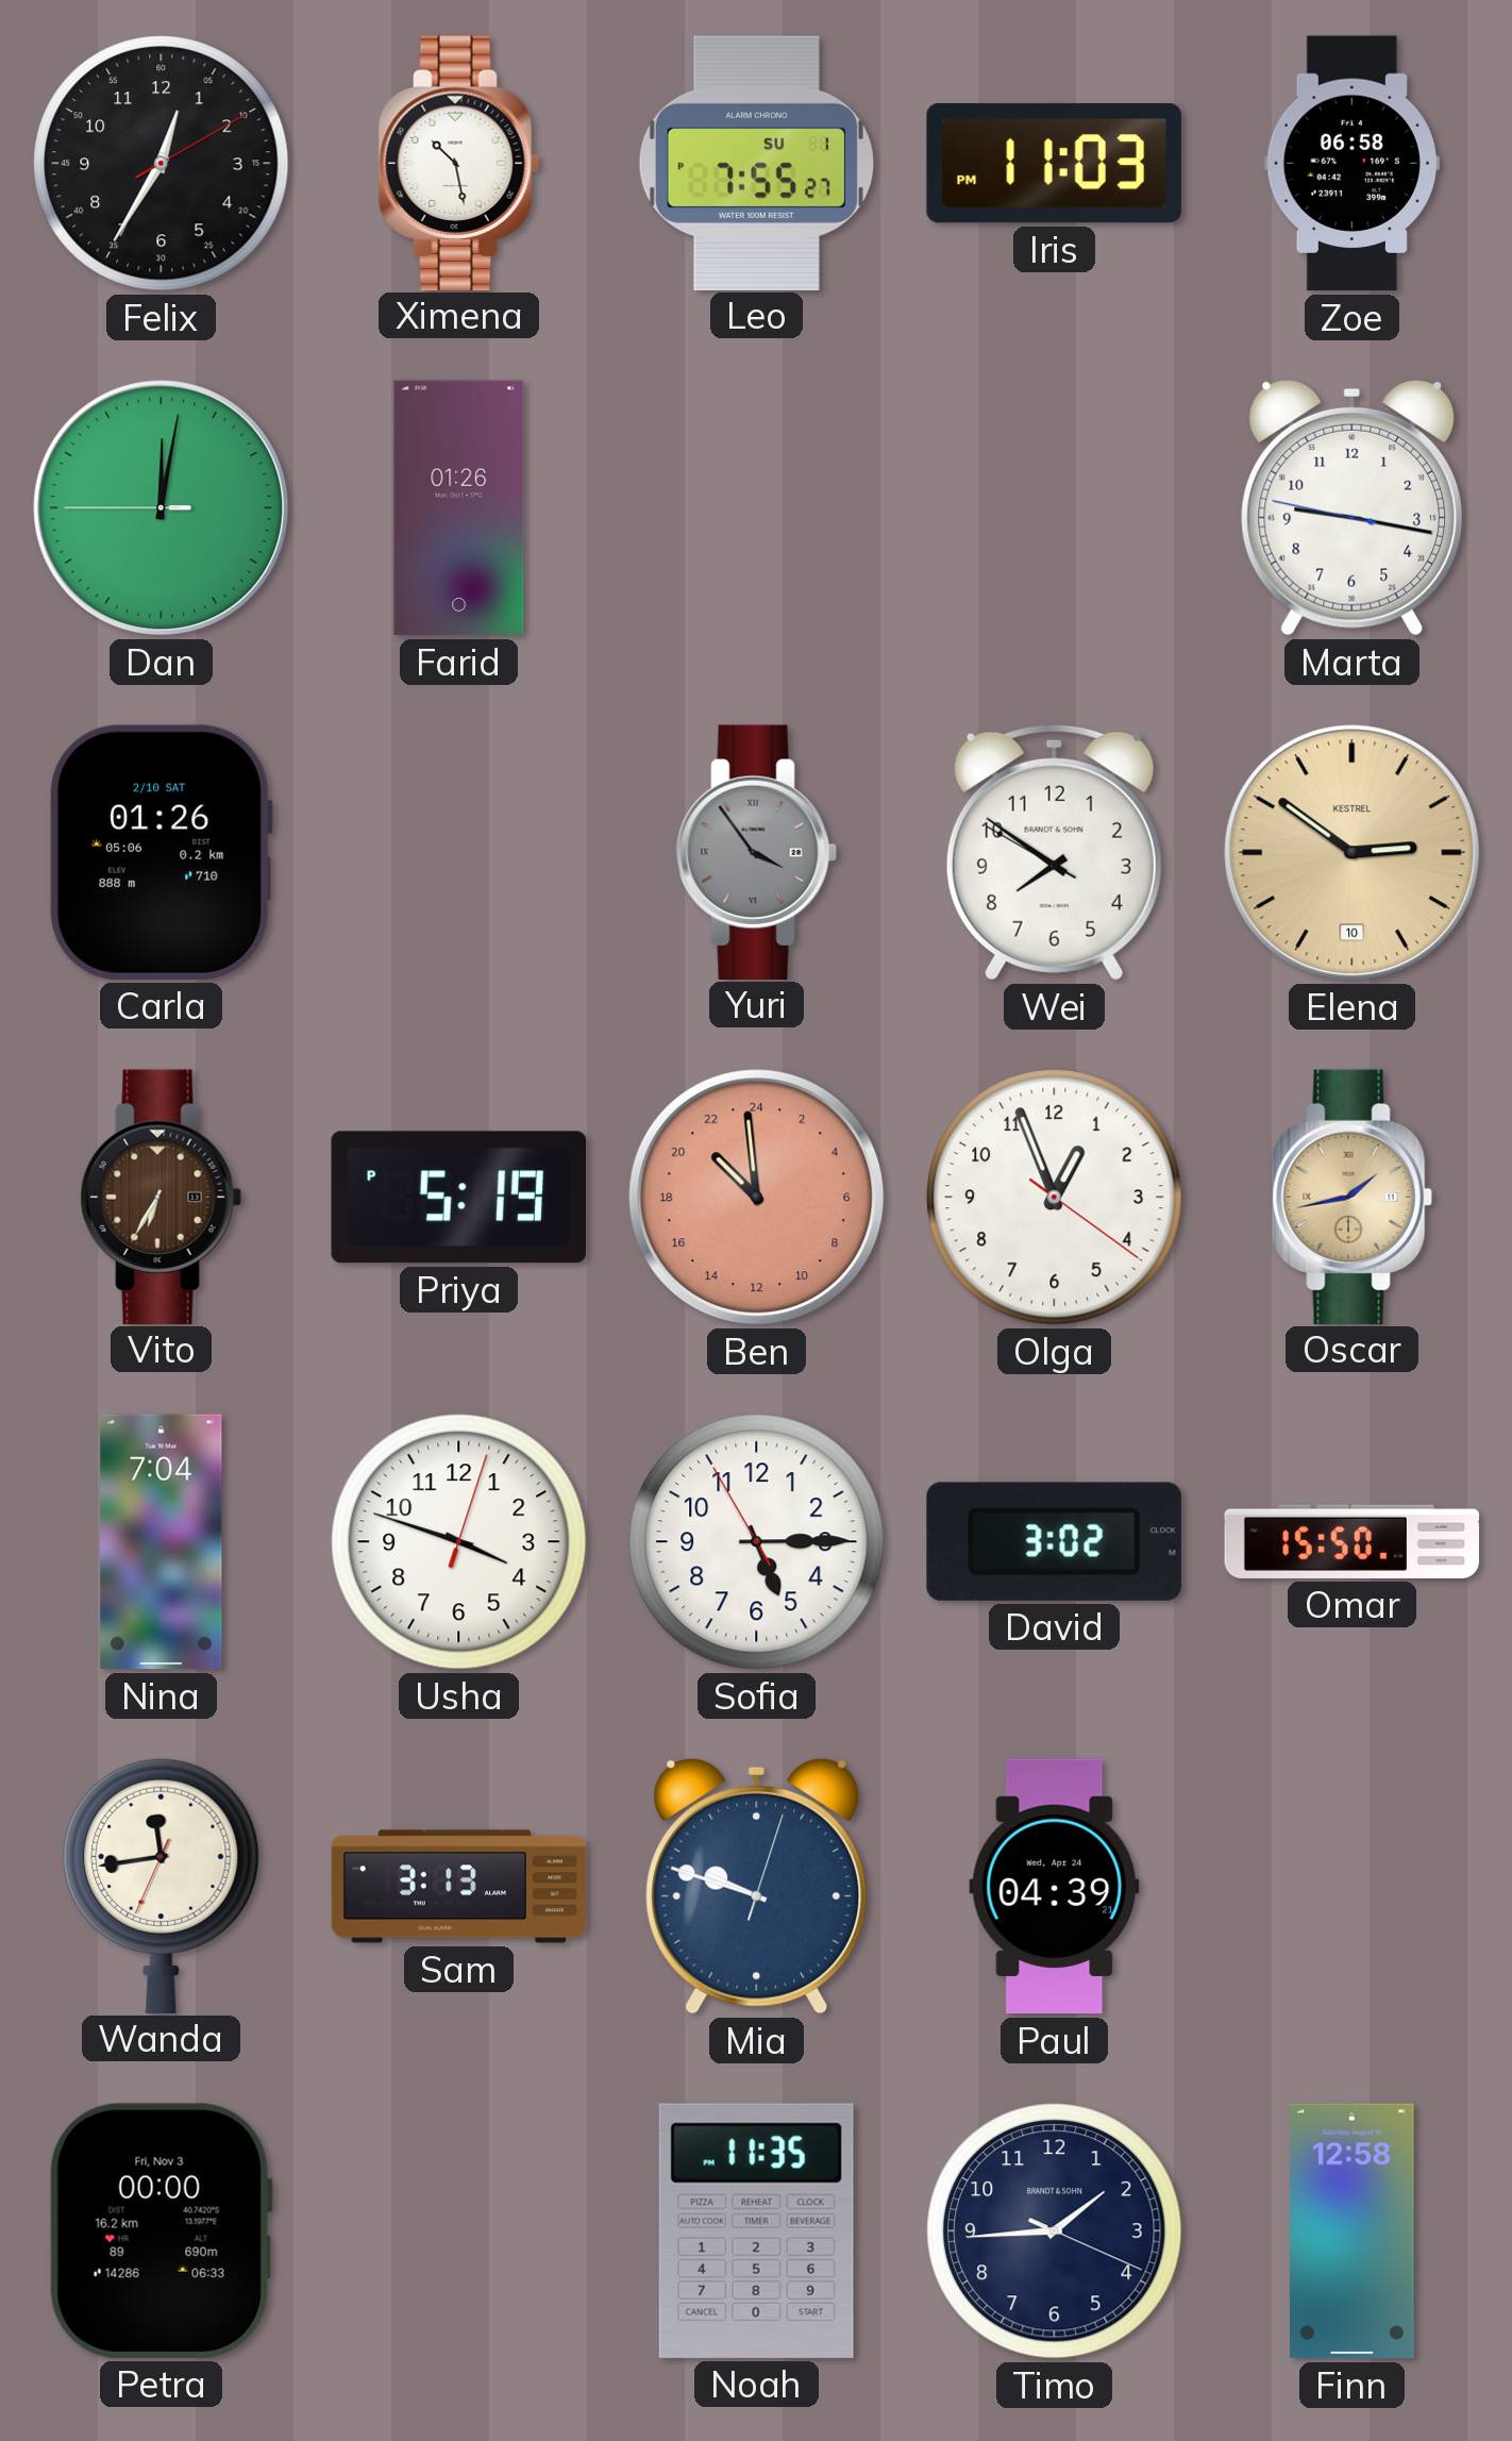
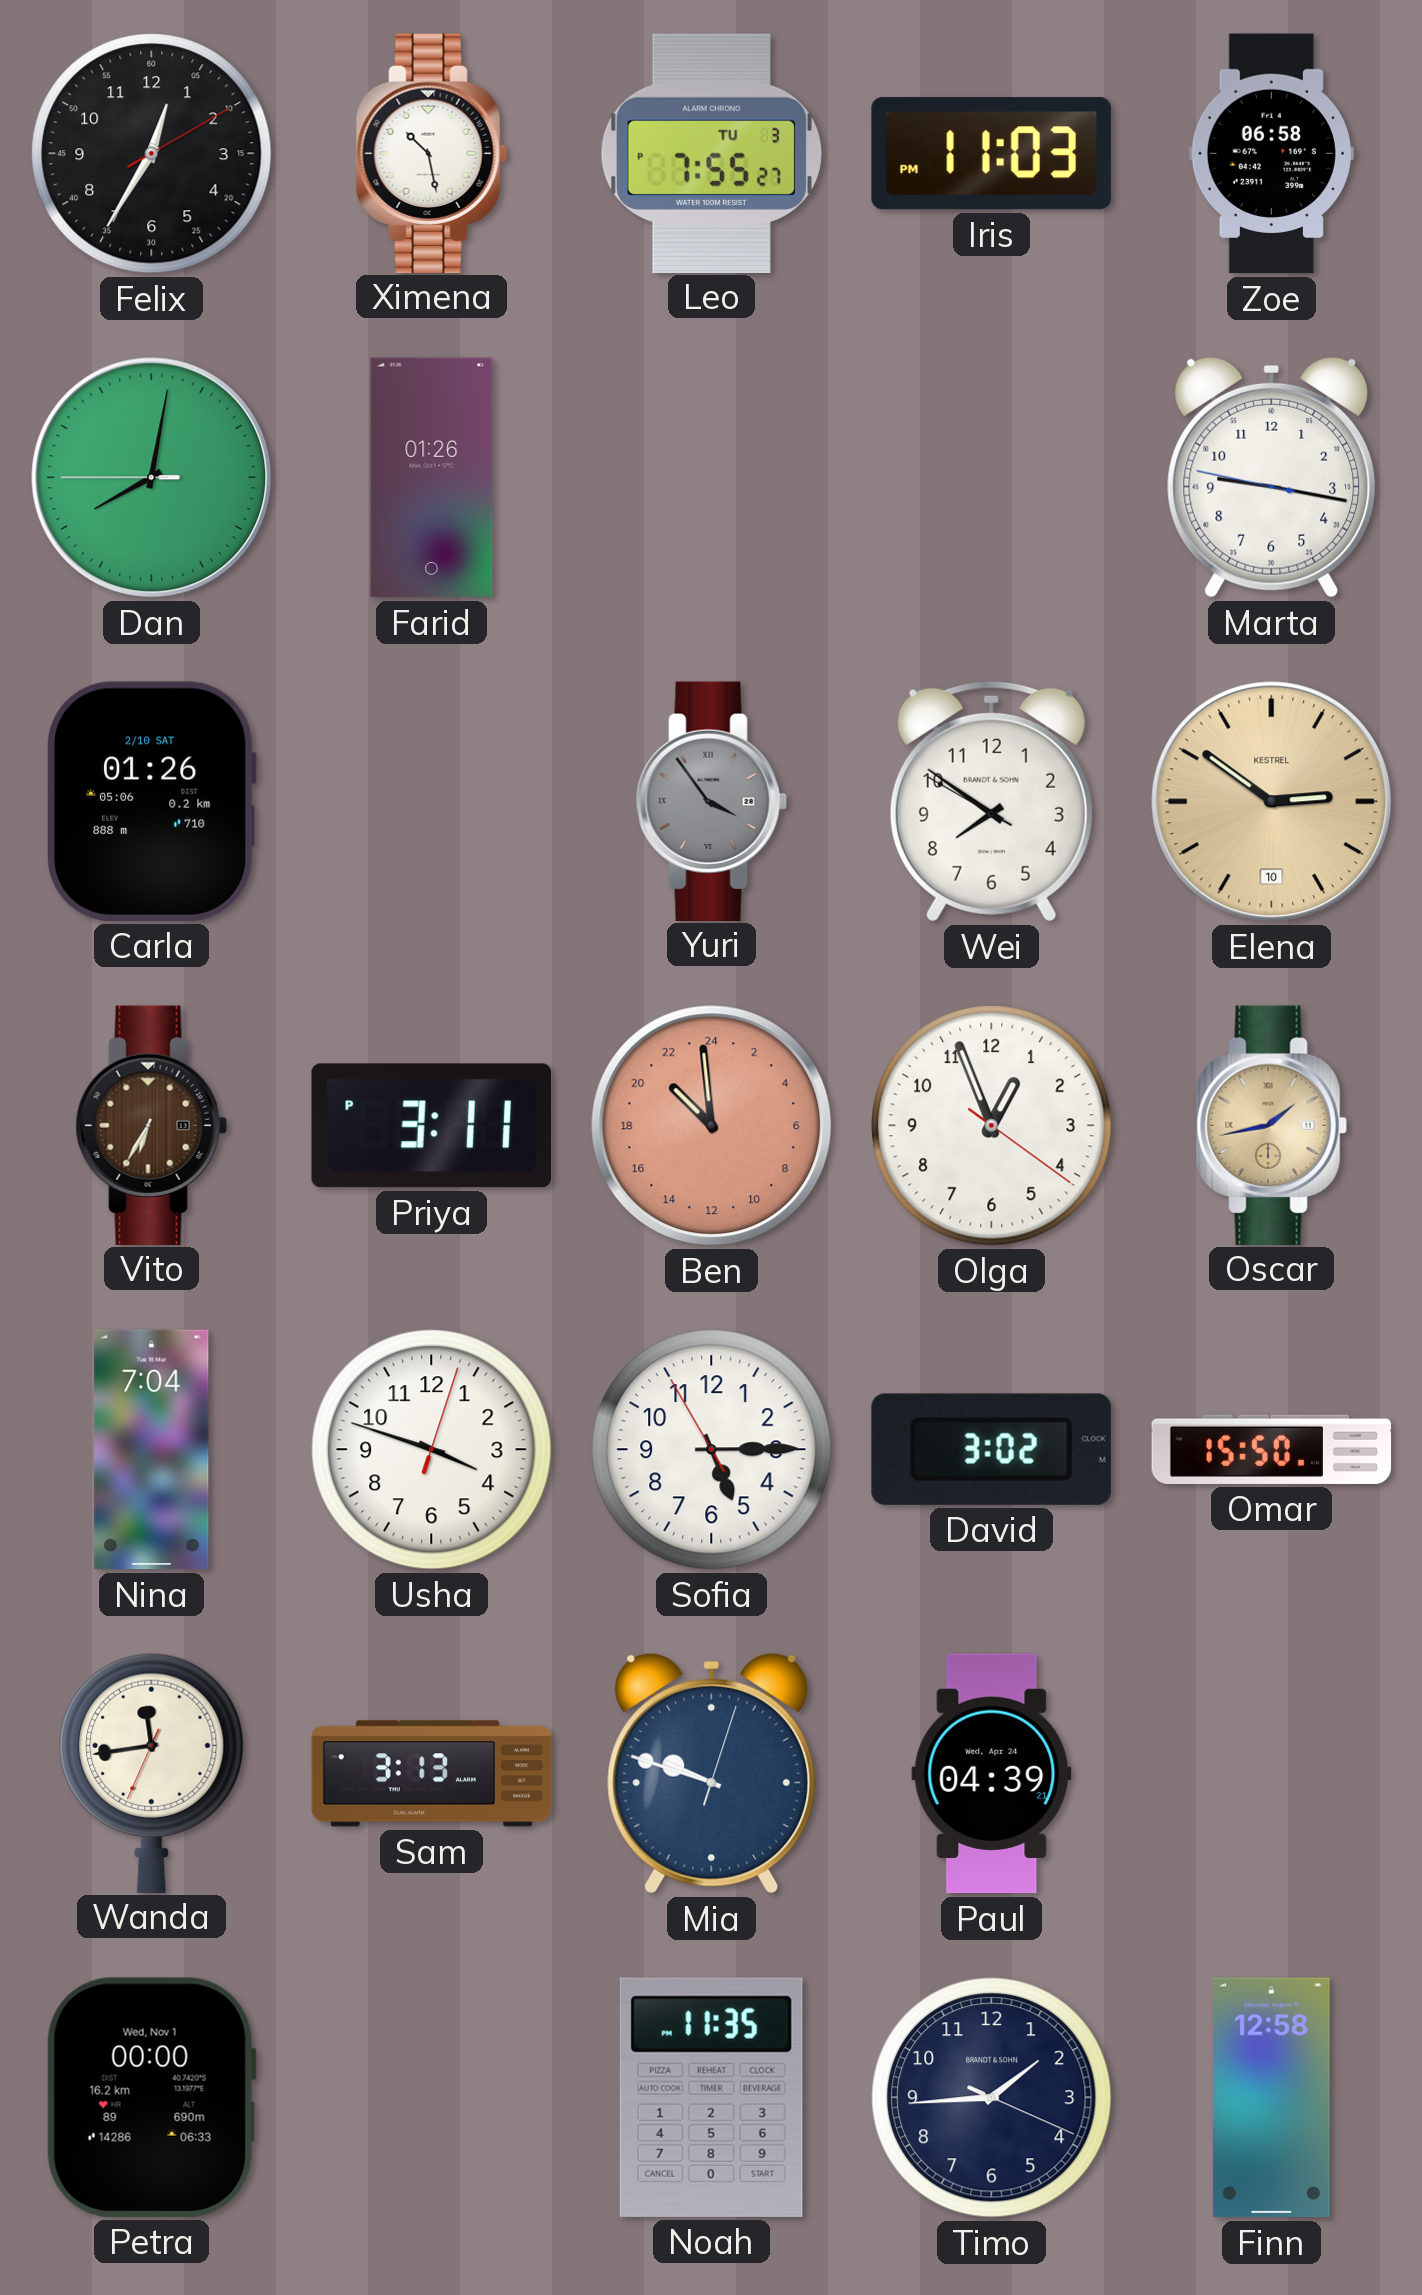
Leo date: SU 1 -> TU 3
Dan: 12:01 -> 8:01
Priya: 5:19 -> 3:11
Petra date: Fri, Nov 3 -> Wed, Nov 1
